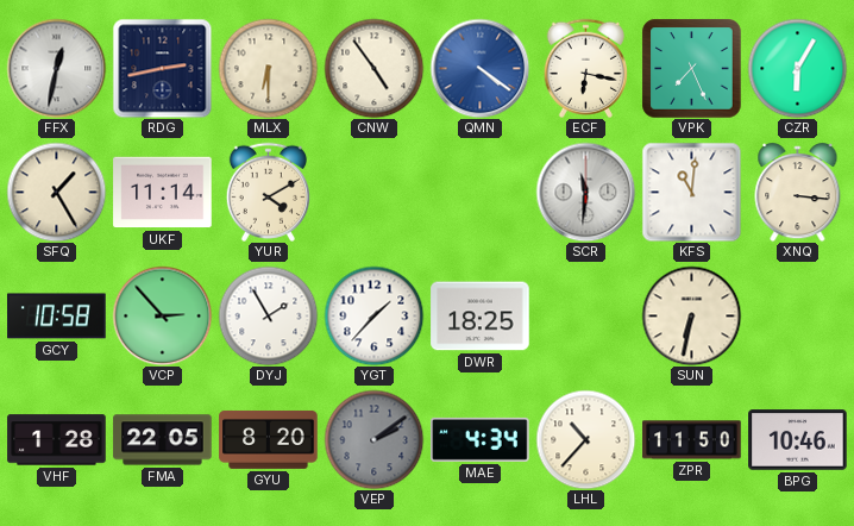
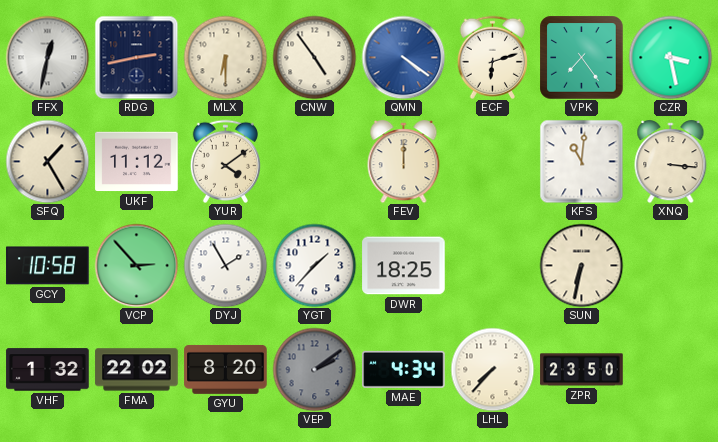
ECF: 6:17 -> 6:12
VPK: 7:26 -> 7:24
CZR: 6:05 -> 3:28
UKF: 11:14 -> 11:12
YUR: 4:10 -> 4:09
FEV: none -> 12:00
SCR: 11:31 -> none
VHF: 1:28 -> 1:32
FMA: 22:05 -> 22:02
LHL: 10:37 -> 7:37
ZPR: 11:50 -> 23:50
BPG: 10:46 -> none
